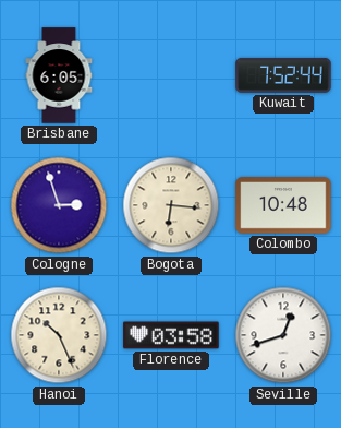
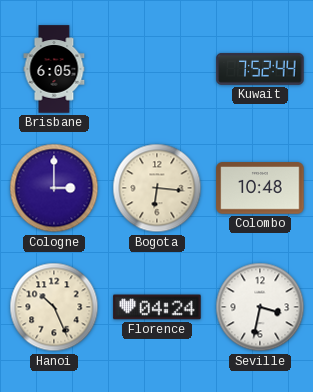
Cologne: 2:57 -> 3:00
Florence: 03:58 -> 04:24
Seville: 12:42 -> 3:32
